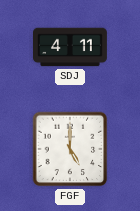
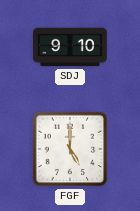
SDJ: 4:11 -> 9:10
